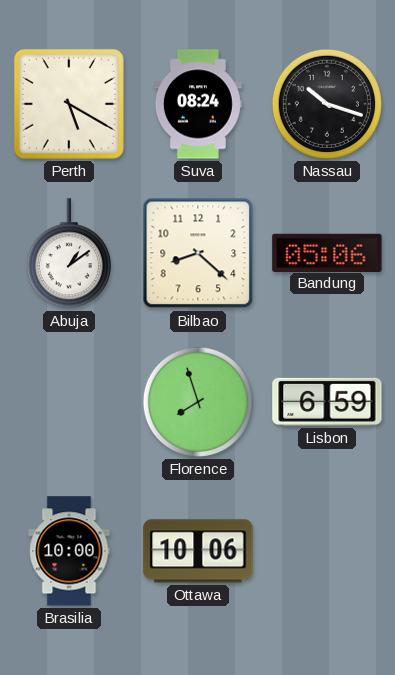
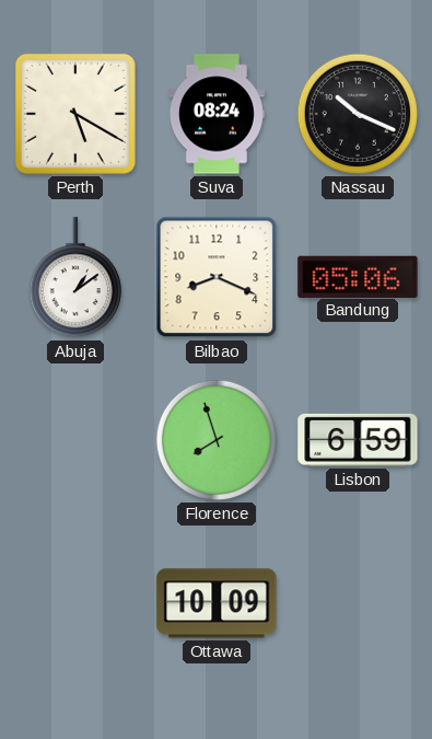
Nassau: 10:18 -> 10:19
Bilbao: 8:22 -> 8:19
Brasilia: 10:00 -> none
Ottawa: 10:06 -> 10:09
